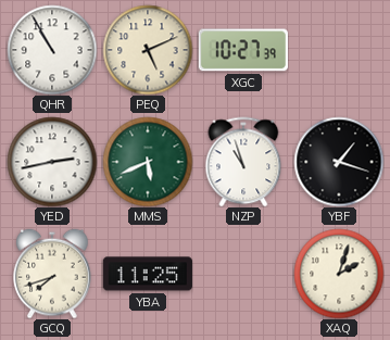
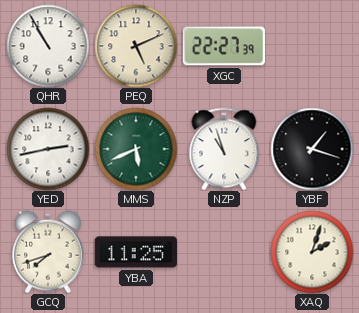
XGC: 10:27 -> 22:27
